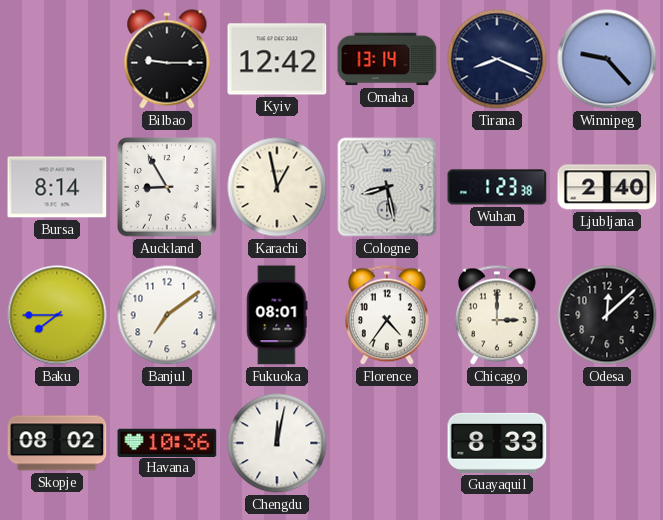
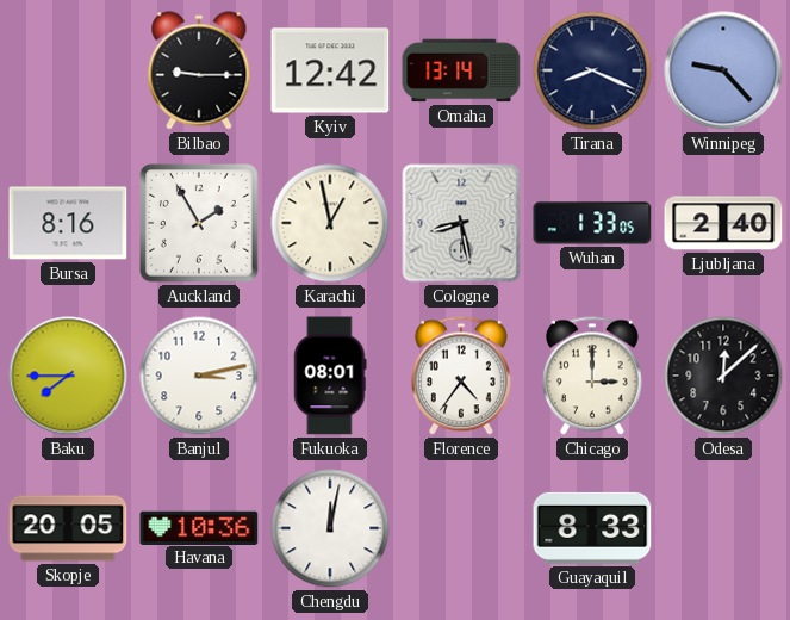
Bursa: 8:14 -> 8:16
Auckland: 8:55 -> 1:55
Wuhan: 1:23 -> 1:33
Banjul: 7:09 -> 3:13
Skopje: 08:02 -> 20:05
